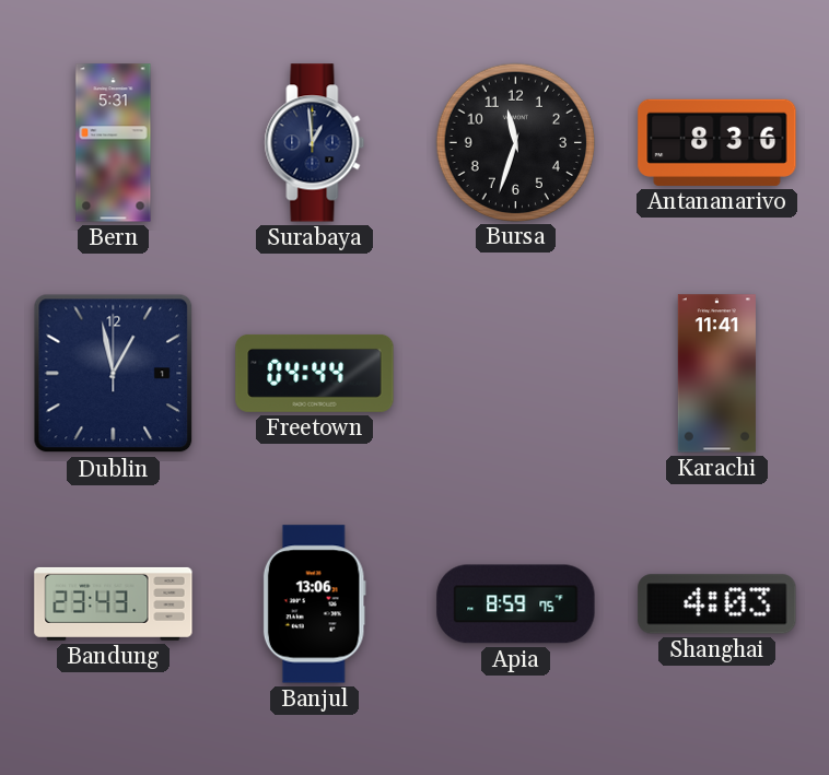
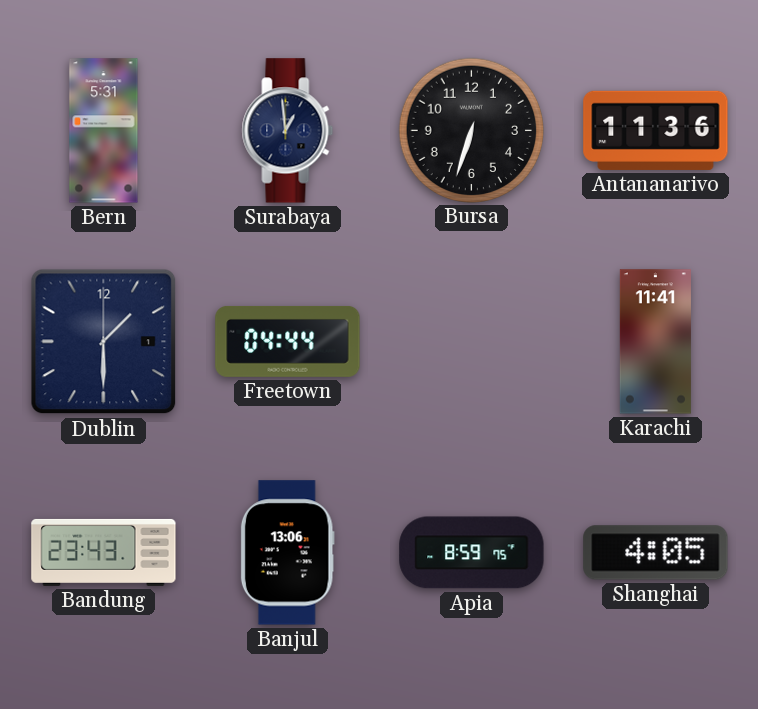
Bursa: 11:33 -> 6:33
Antananarivo: 8:36 -> 11:36
Dublin: 12:58 -> 1:30
Shanghai: 4:03 -> 4:05
